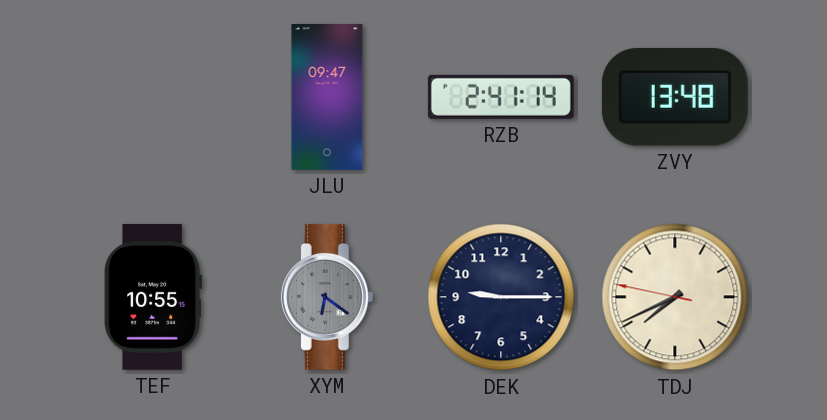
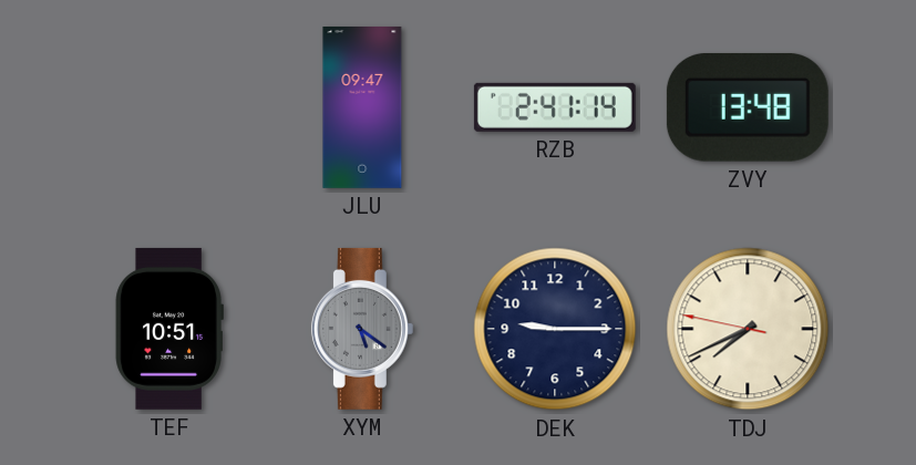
TEF: 10:55 -> 10:51
XYM: 6:21 -> 5:21
